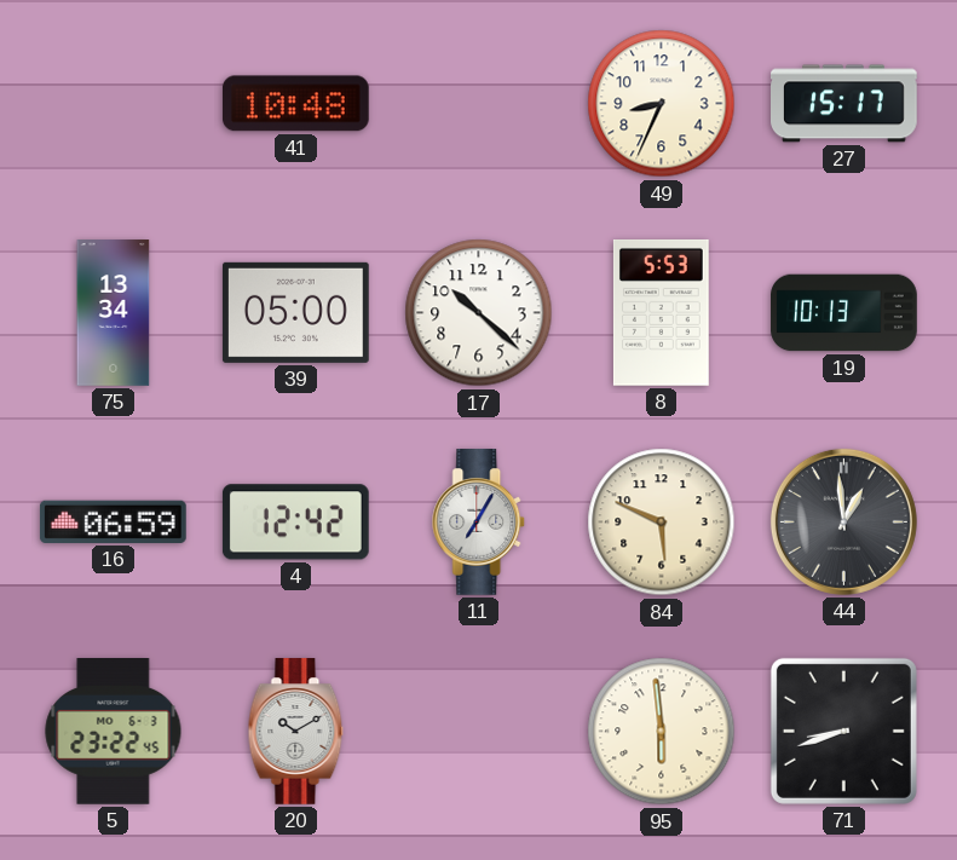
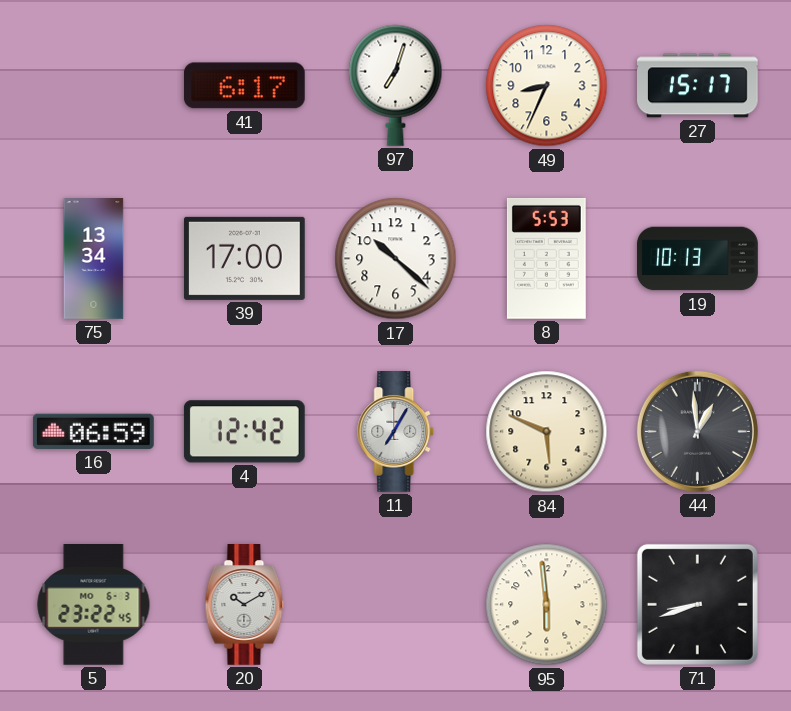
41: 10:48 -> 6:17
97: none -> 7:03
39: 05:00 -> 17:00
